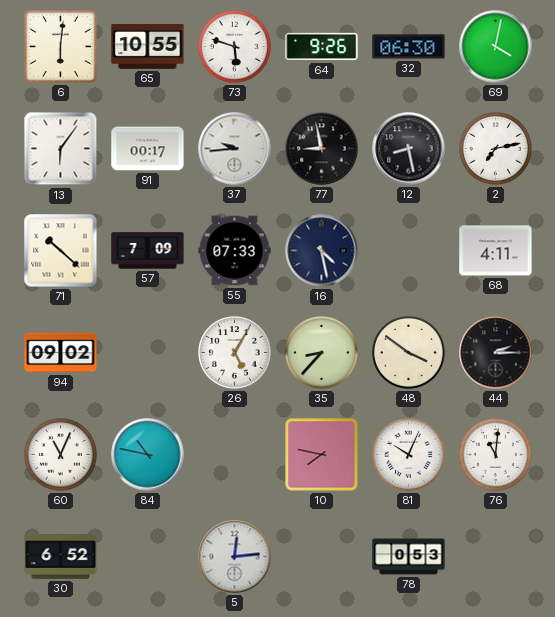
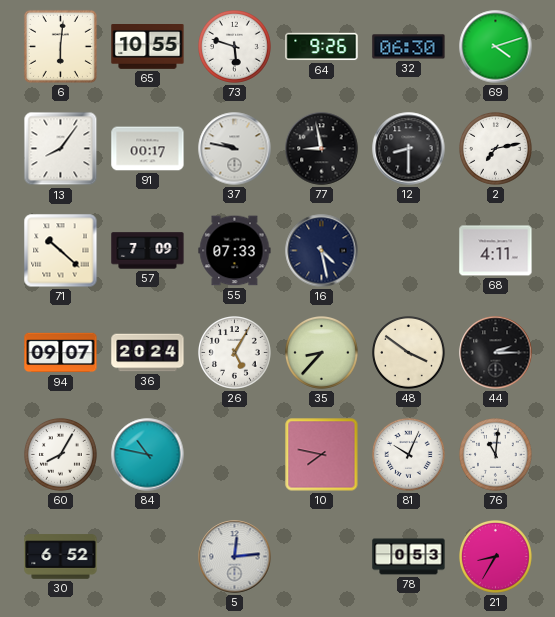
69: 4:02 -> 4:12
13: 6:06 -> 8:06
37: 9:44 -> 9:47
12: 8:28 -> 8:30
94: 09:02 -> 09:07
36: none -> 20:24
60: 11:04 -> 8:05
21: none -> 8:35
